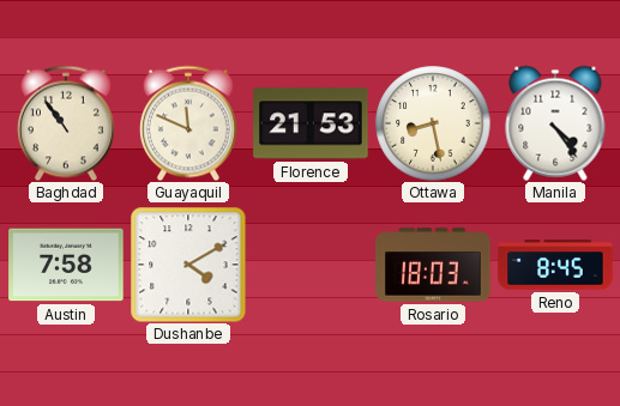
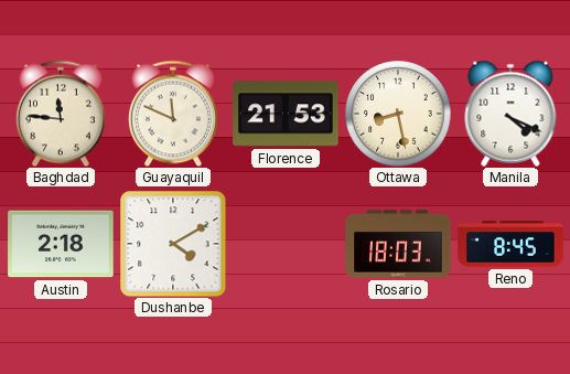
Baghdad: 10:54 -> 11:46
Manila: 4:24 -> 4:19
Austin: 7:58 -> 2:18
